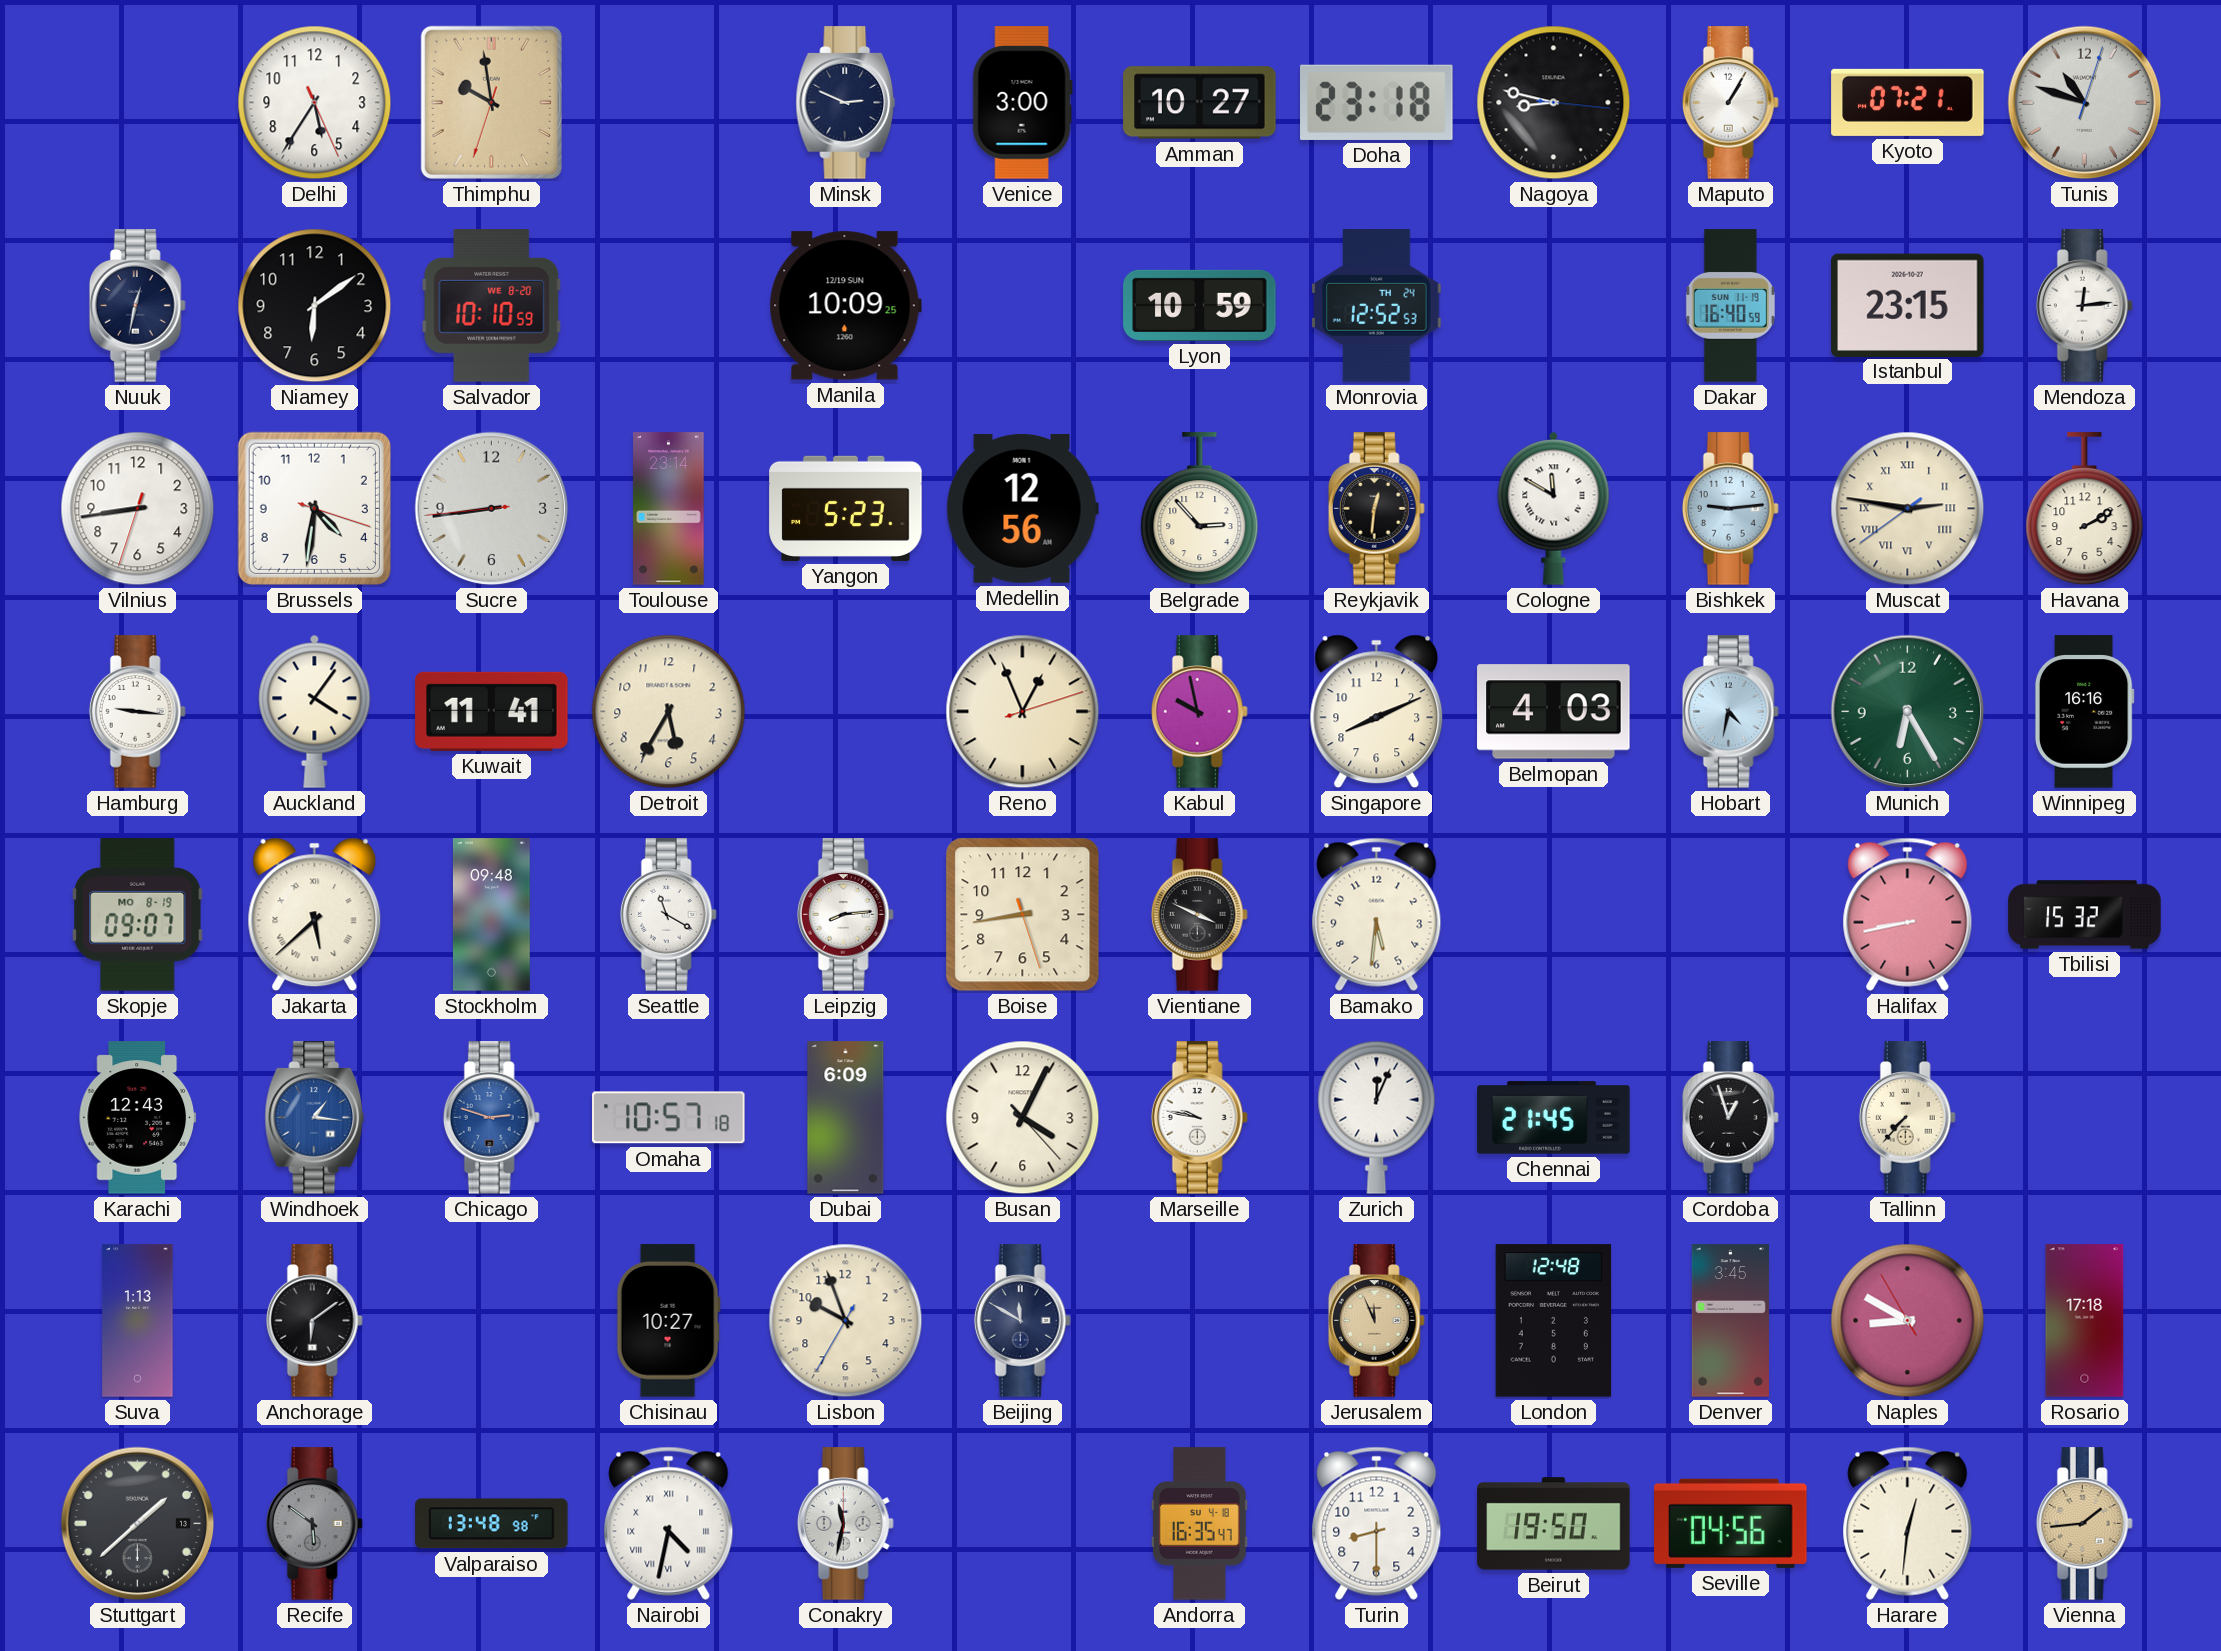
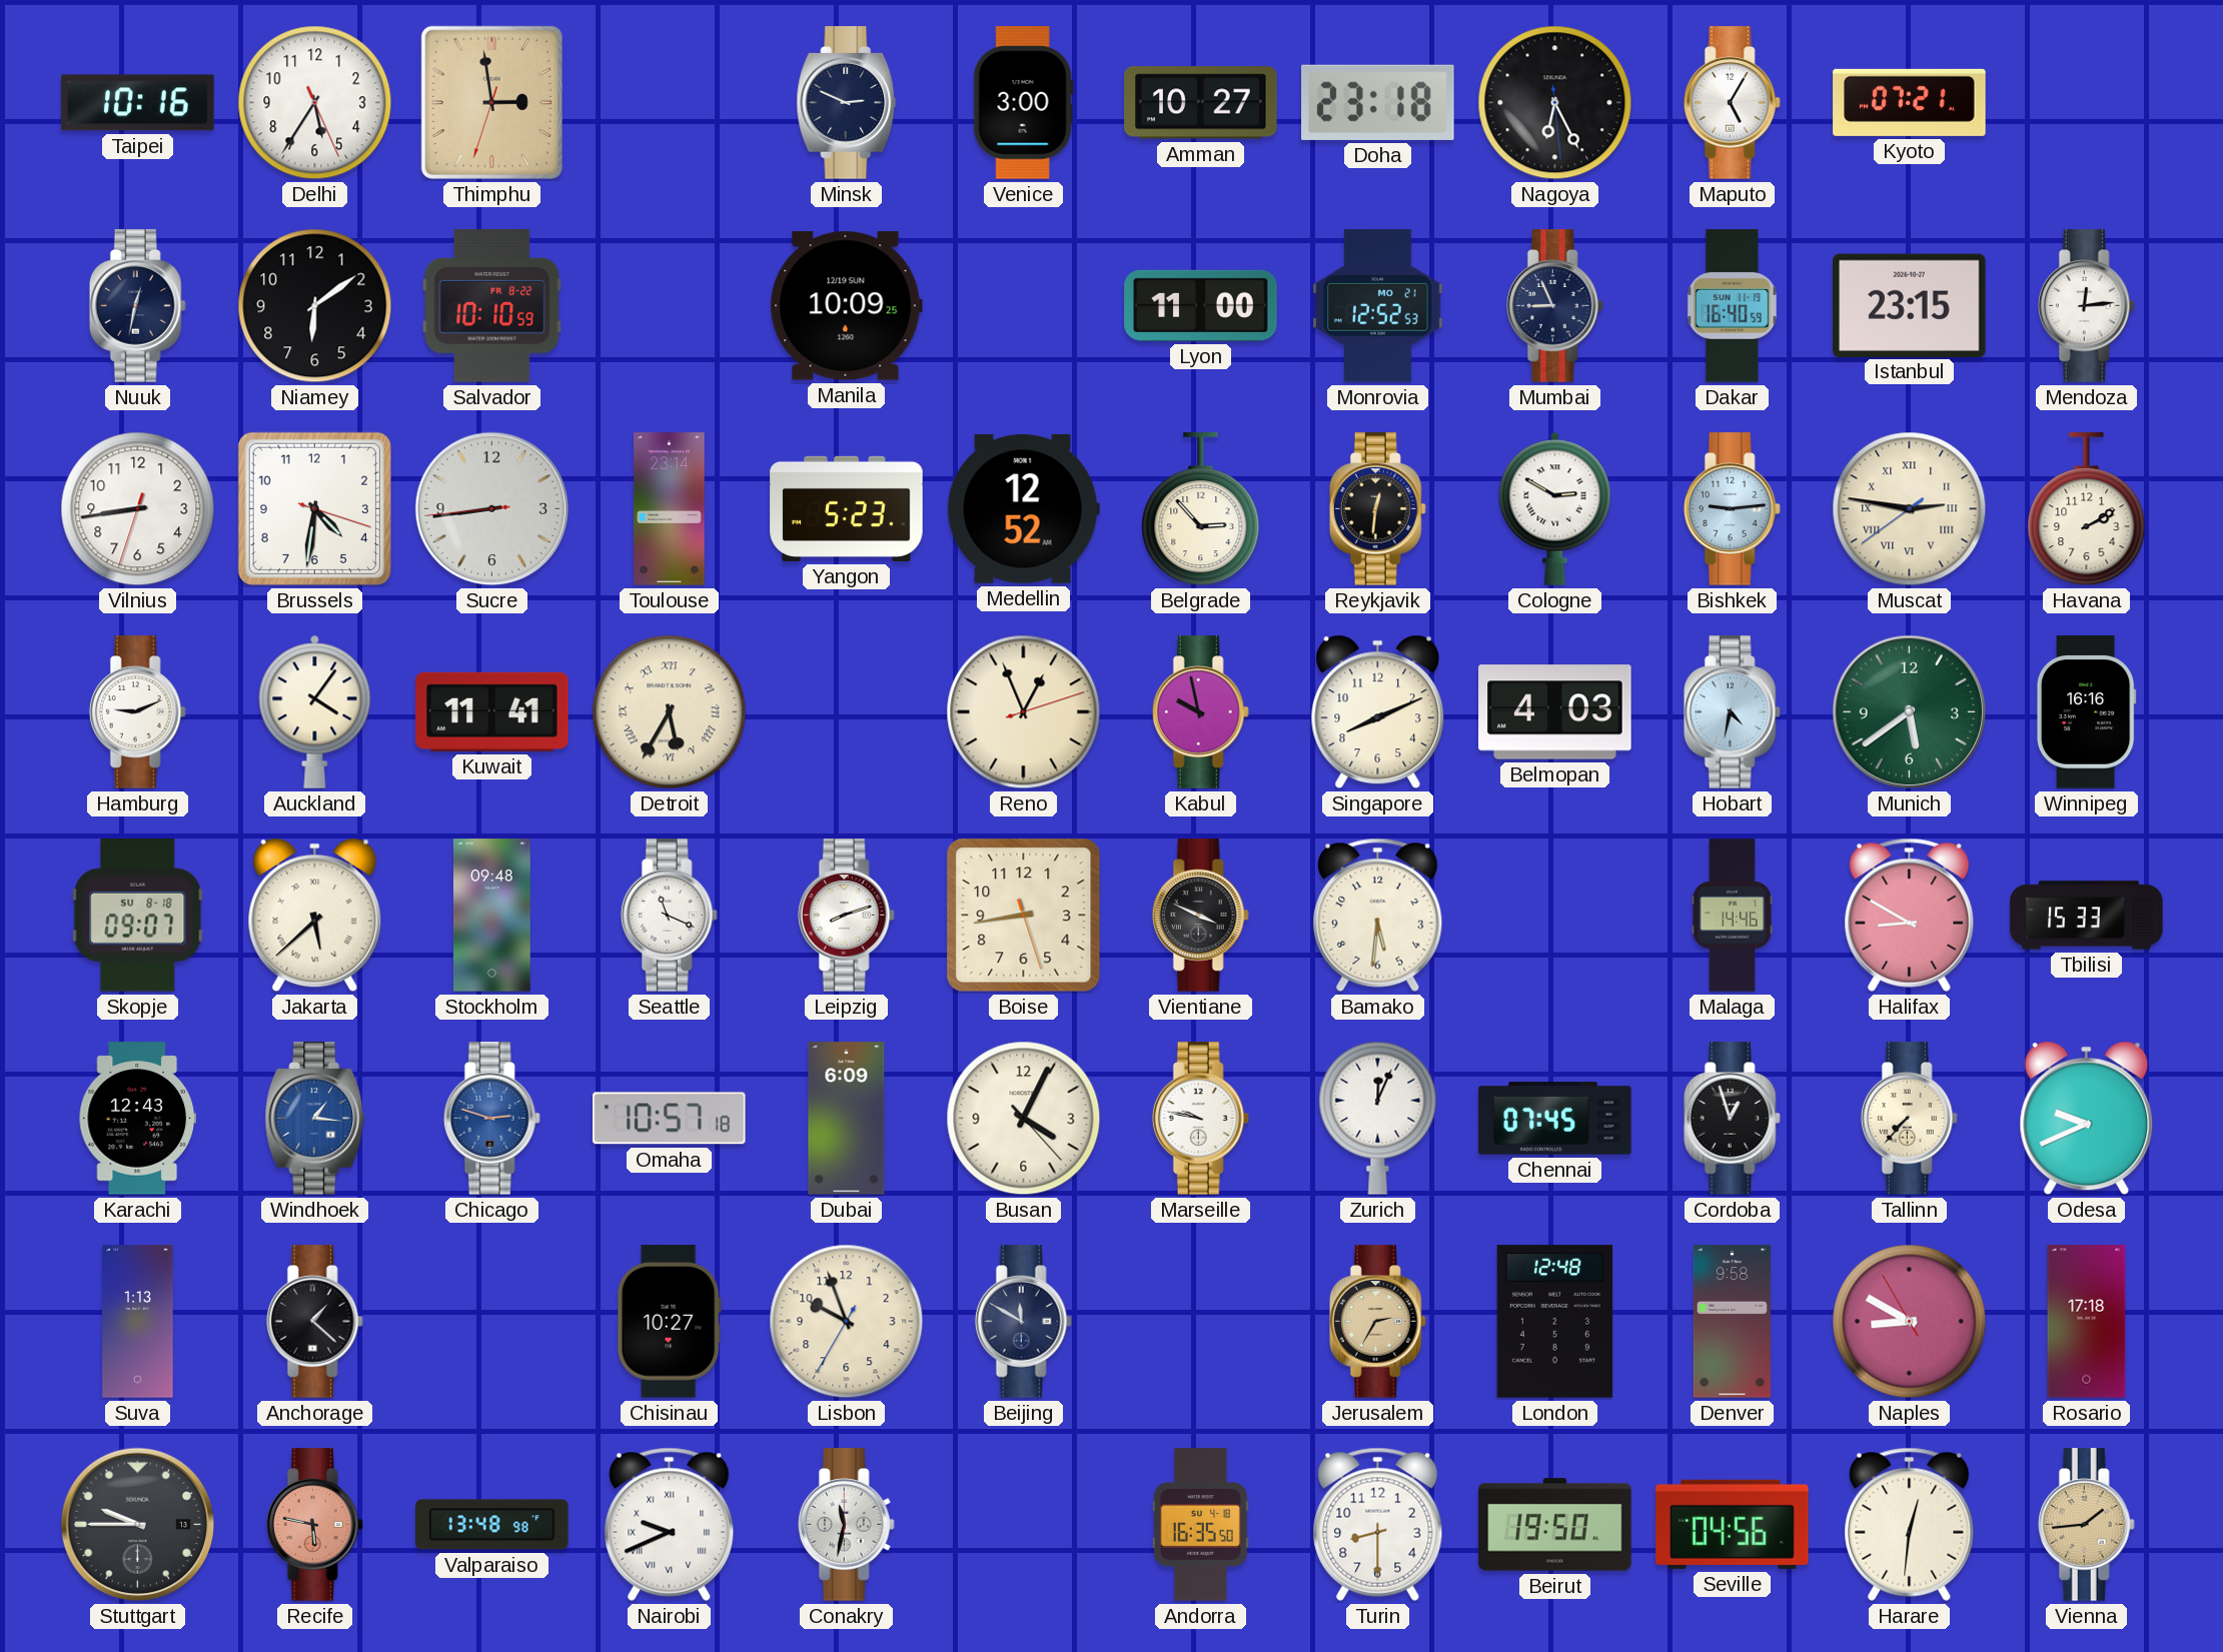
Taipei: none -> 10:16
Thimphu: 9:58 -> 2:58
Nagoya: 8:47 -> 6:25
Maputo: 1:05 -> 5:05
Tunis: 10:48 -> none
Salvador date: WE 8-20 -> FR 8-22
Lyon: 10:59 -> 11:00
Monrovia date: TH 24 -> MO 21
Mumbai: none -> 8:56
Medellin: 12:56 -> 12:52
Cologne: 11:50 -> 2:50
Hamburg: 9:16 -> 9:11
Detroit numerals: Arabic -> Roman
Munich: 6:25 -> 5:39
Skopje date: MO 8-19 -> SU 8-18
Seattle: 11:20 -> 11:19
Leipzig: 8:14 -> 8:12
Malaga: none -> 14:46
Halifax: 8:43 -> 8:50
Tbilisi: 15:32 -> 15:33
Chennai: 21:45 -> 07:45
Odesa: none -> 9:41
Anchorage: 6:09 -> 1:22
Jerusalem: 11:56 -> 2:35
Denver: 3:45 -> 9:58
Stuttgart: 1:38 -> 9:45
Recife: 5:51 -> 5:47
Recife dial: grey -> salmon
Nairobi: 4:32 -> 9:41
Andorra: 16:35:47 -> 16:35:50
